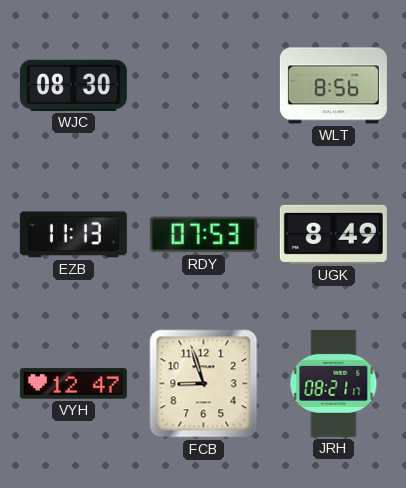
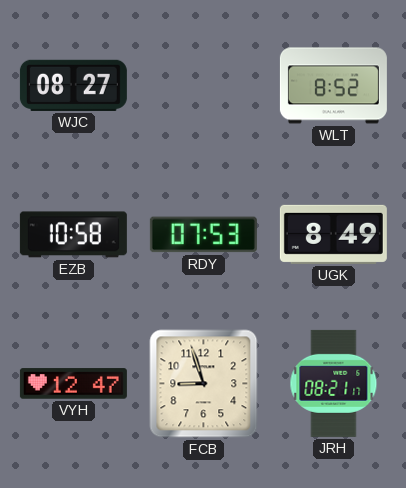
WJC: 08:30 -> 08:27
WLT: 8:56 -> 8:52
EZB: 11:13 -> 10:58
